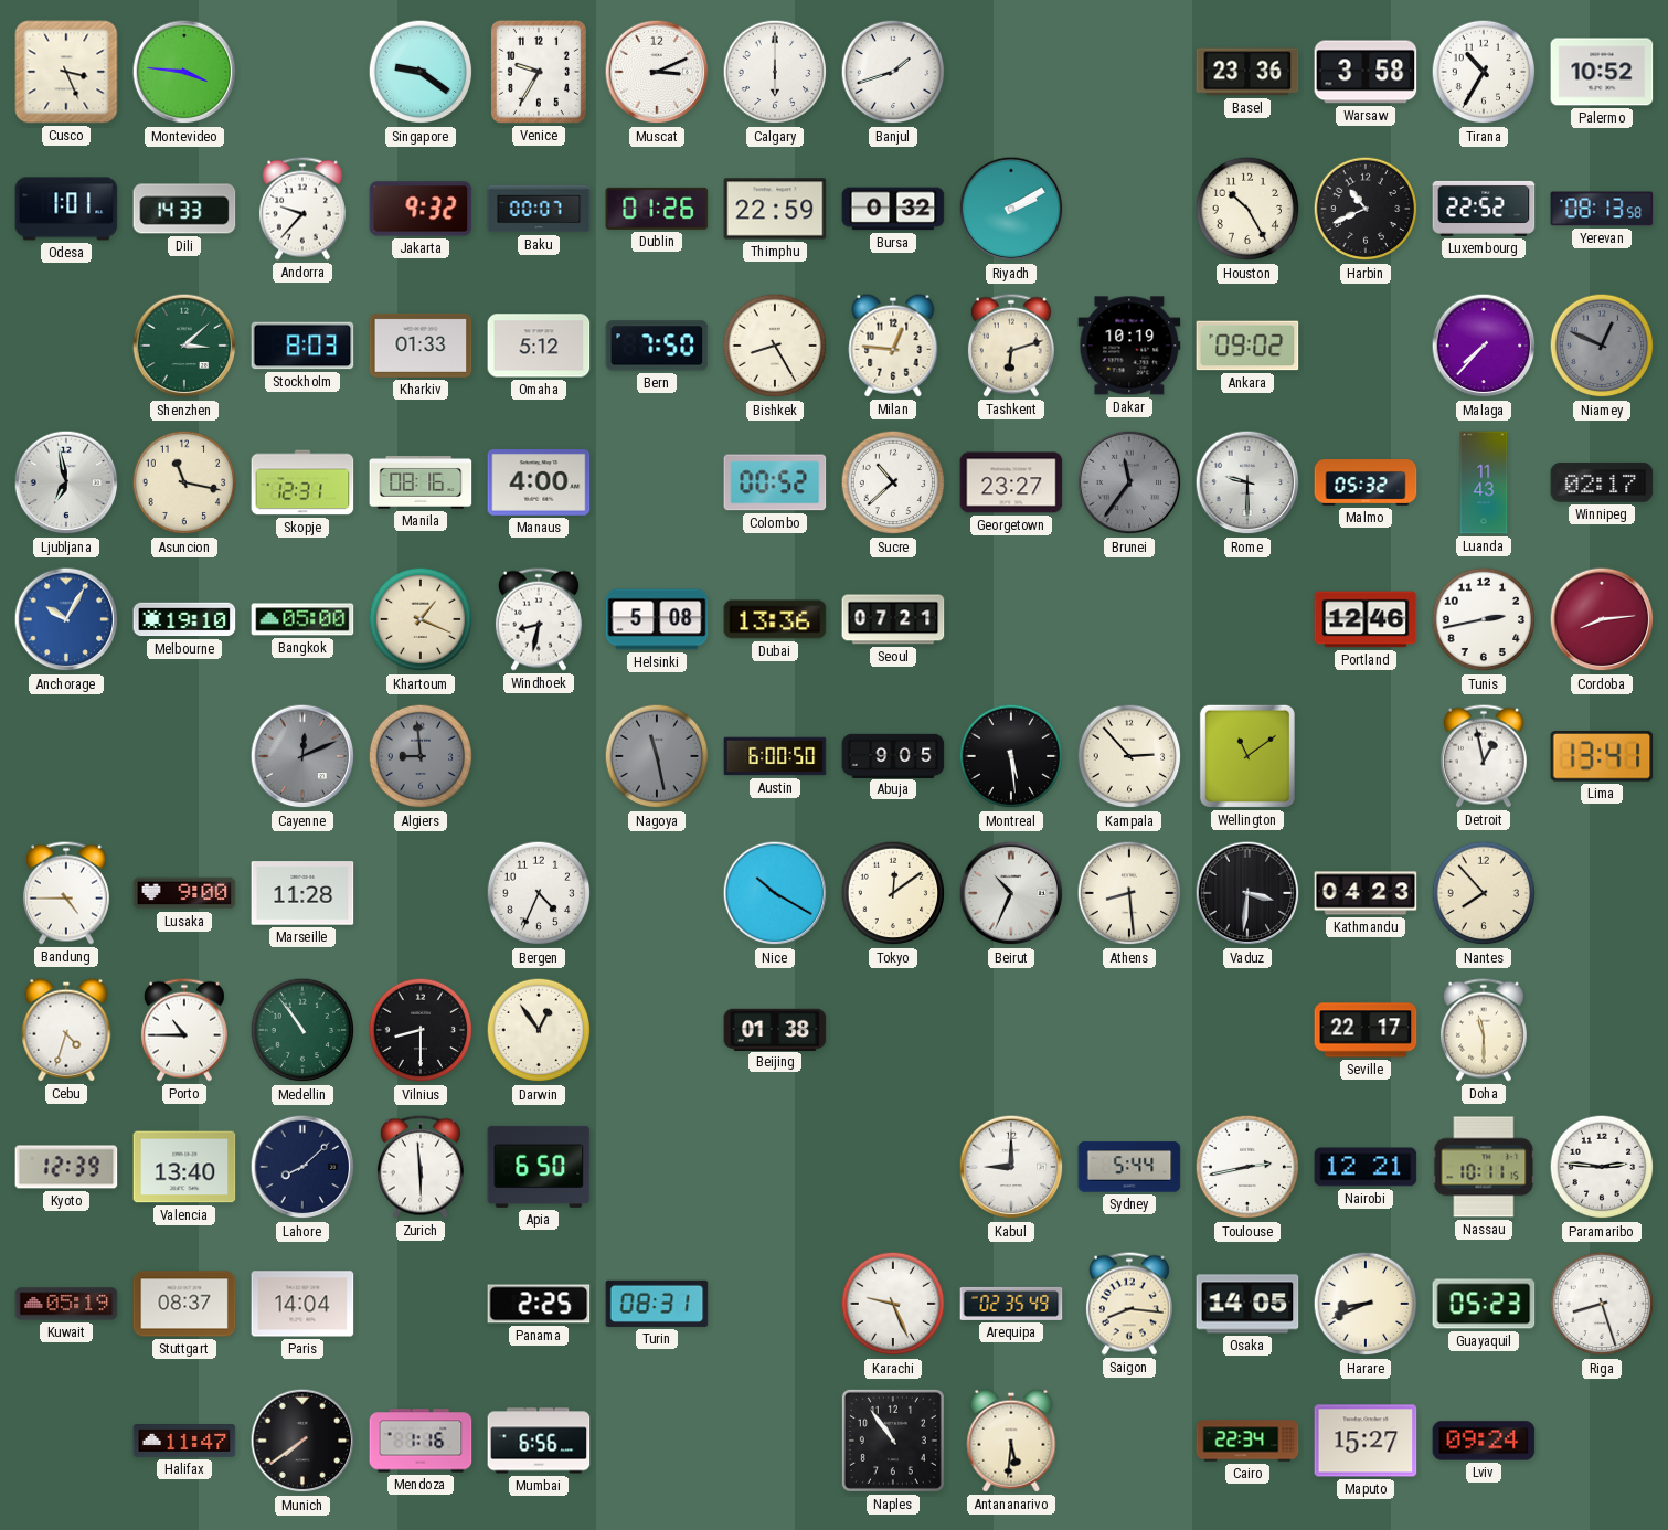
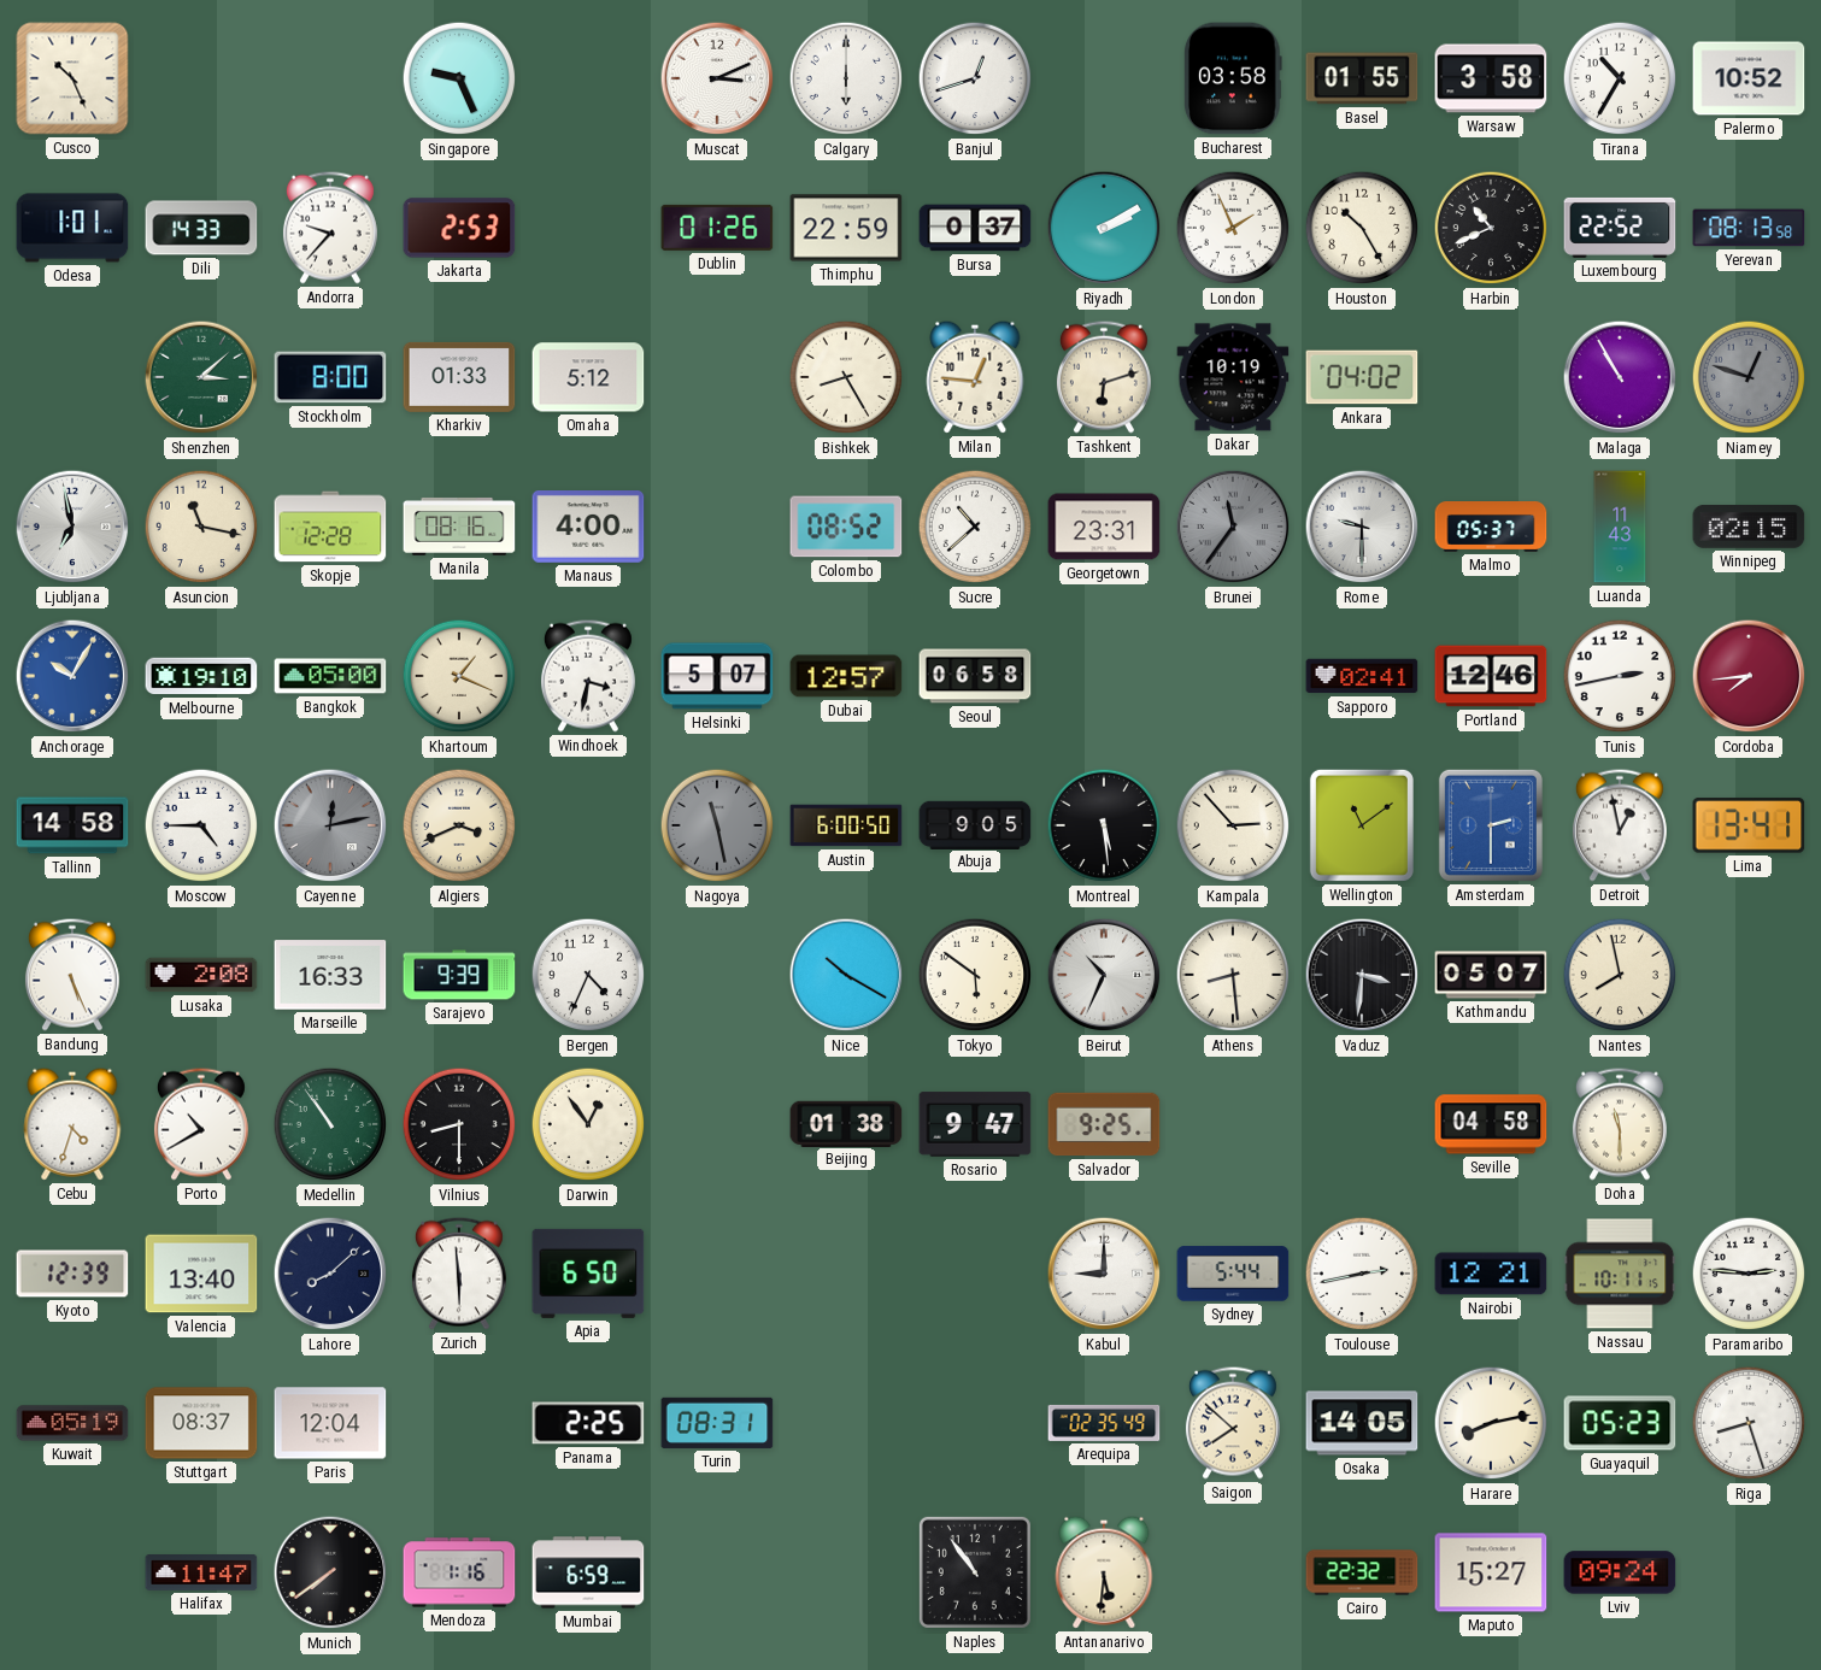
Cusco: 3:26 -> 10:26
Montevideo: 3:46 -> none
Singapore: 9:21 -> 9:26
Venice: 9:35 -> none
Banjul: 1:42 -> 12:42
Bucharest: none -> 03:58
Basel: 23:36 -> 01:55
Jakarta: 9:32 -> 2:53
Baku: 00:07 -> none
Bursa: 0:32 -> 0:37
London: none -> 1:56
Stockholm: 8:03 -> 8:00
Bern: 7:50 -> none
Ankara: 09:02 -> 04:02
Malaga: 7:37 -> 10:55
Niamey: 12:49 -> 12:48
Skopje: 12:31 -> 12:28
Colombo: 00:52 -> 08:52
Georgetown: 23:27 -> 23:31
Malmo: 05:32 -> 05:37
Winnipeg: 02:17 -> 02:15
Windhoek: 8:32 -> 3:32
Helsinki: 5:08 -> 5:07
Dubai: 13:36 -> 12:57
Seoul: 07:21 -> 06:58
Sapporo: none -> 02:41
Cordoba: 8:14 -> 7:44
Tallinn: none -> 14:58
Moscow: none -> 4:45
Cayenne: 12:11 -> 12:13
Algiers: 8:59 -> 3:41
Algiers dial: grey -> cream
Amsterdam: none -> 2:30
Bandung: 4:45 -> 5:26
Lusaka: 9:00 -> 2:08
Marseille: 11:28 -> 16:33
Sarajevo: none -> 9:39
Tokyo: 12:09 -> 5:51
Kathmandu: 04:23 -> 05:07
Nantes: 7:53 -> 7:58
Porto: 10:45 -> 10:40
Rosario: none -> 9:47
Salvador: none -> 9:25
Seville: 22:17 -> 04:58
Paris: 14:04 -> 12:04
Karachi: 9:26 -> none
Saigon: 8:16 -> 7:52
Harare: 8:41 -> 8:13
Mumbai: 6:56 -> 6:59
Cairo: 22:34 -> 22:32
